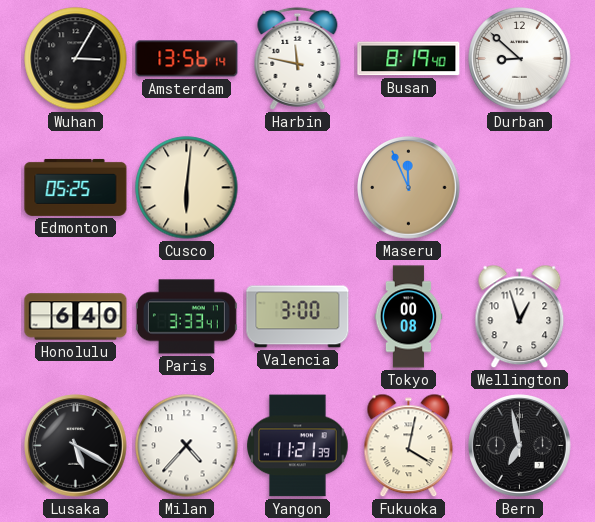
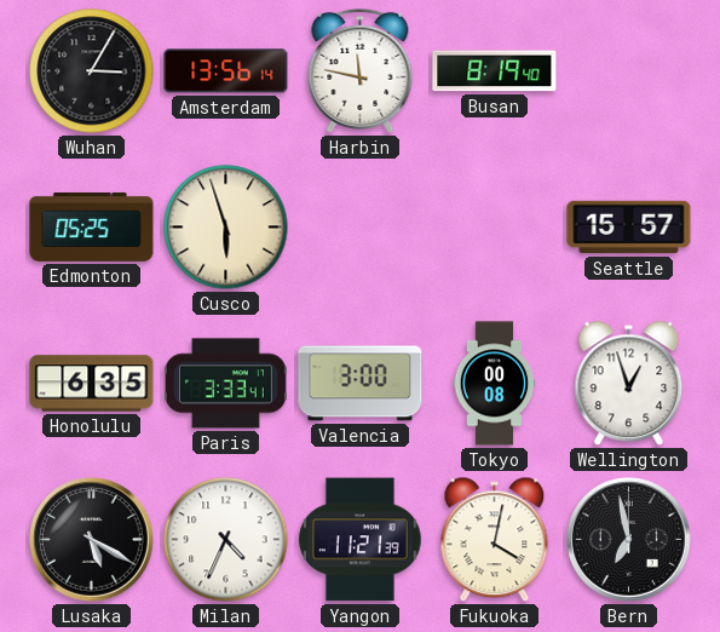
Durban: 8:52 -> none
Cusco: 6:01 -> 5:57
Maseru: 11:56 -> none
Seattle: none -> 15:57
Honolulu: 6:40 -> 6:35
Milan: 4:37 -> 4:34
